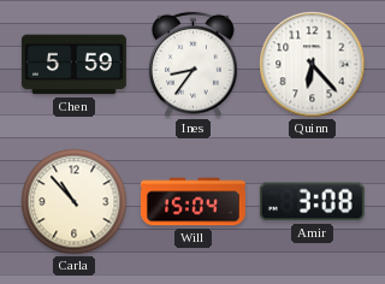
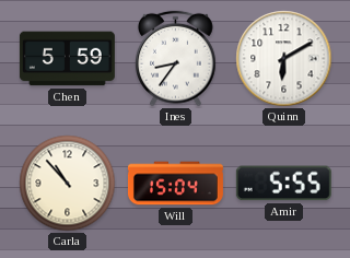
Quinn: 6:23 -> 6:10
Amir: 3:08 -> 5:55
